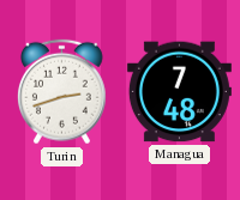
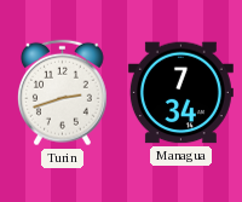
Managua: 7:48 -> 7:34
